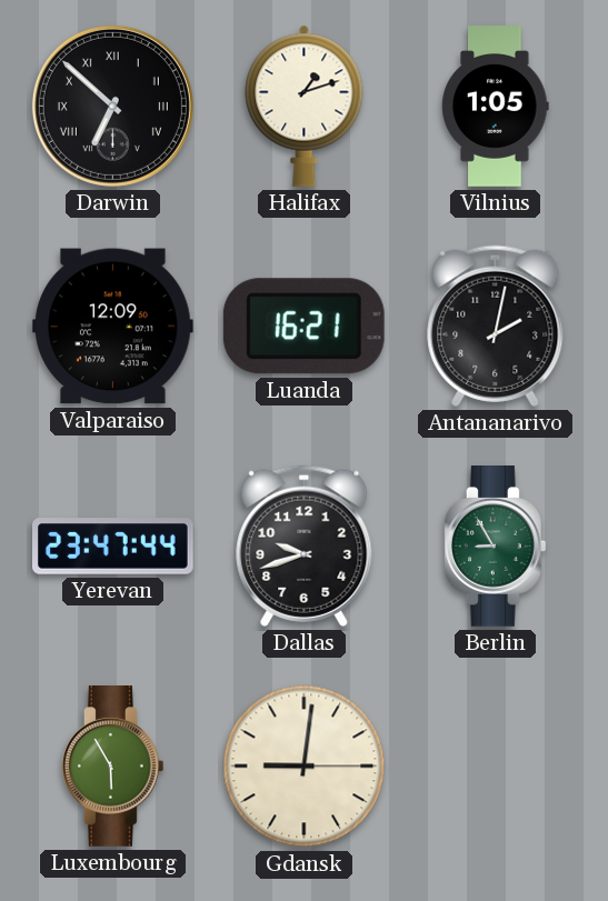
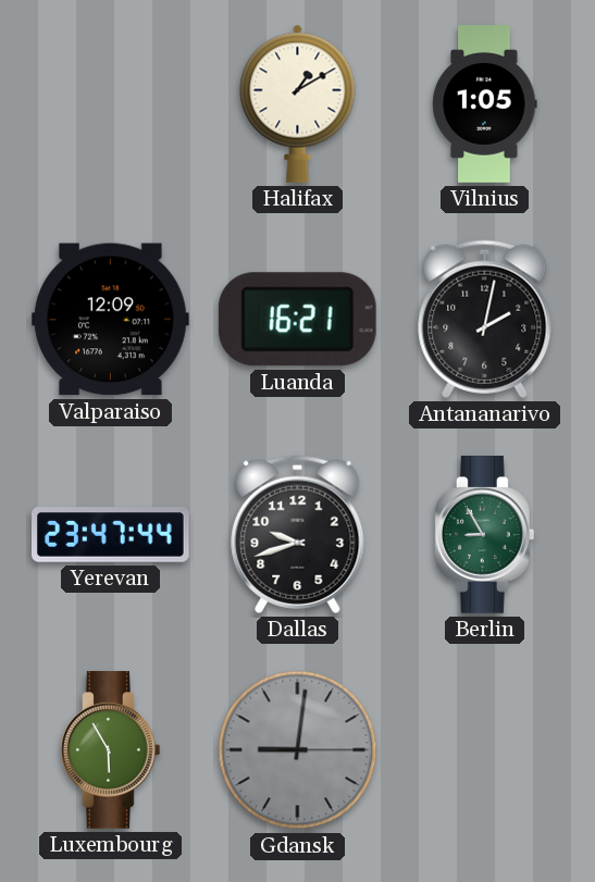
Darwin: 6:52 -> none
Halifax: 1:12 -> 1:10
Gdansk dial: cream -> grey
